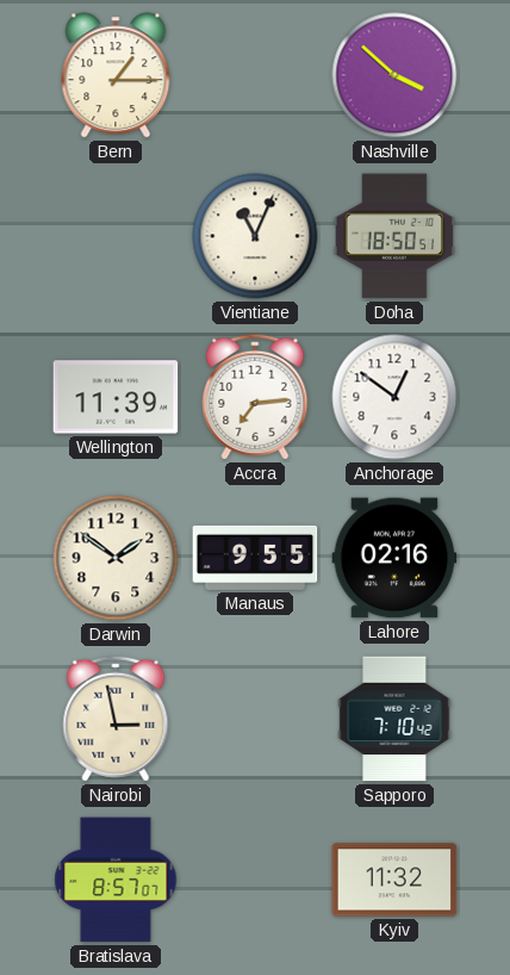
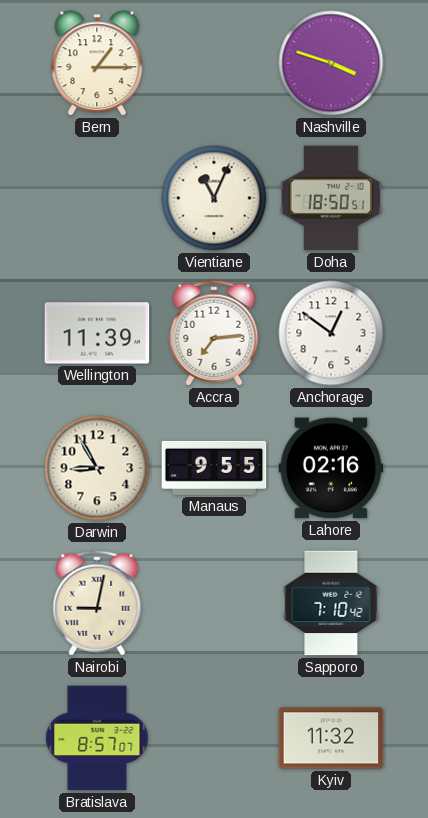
Nashville: 3:52 -> 3:48
Darwin: 1:51 -> 8:55
Nairobi: 2:58 -> 9:02
